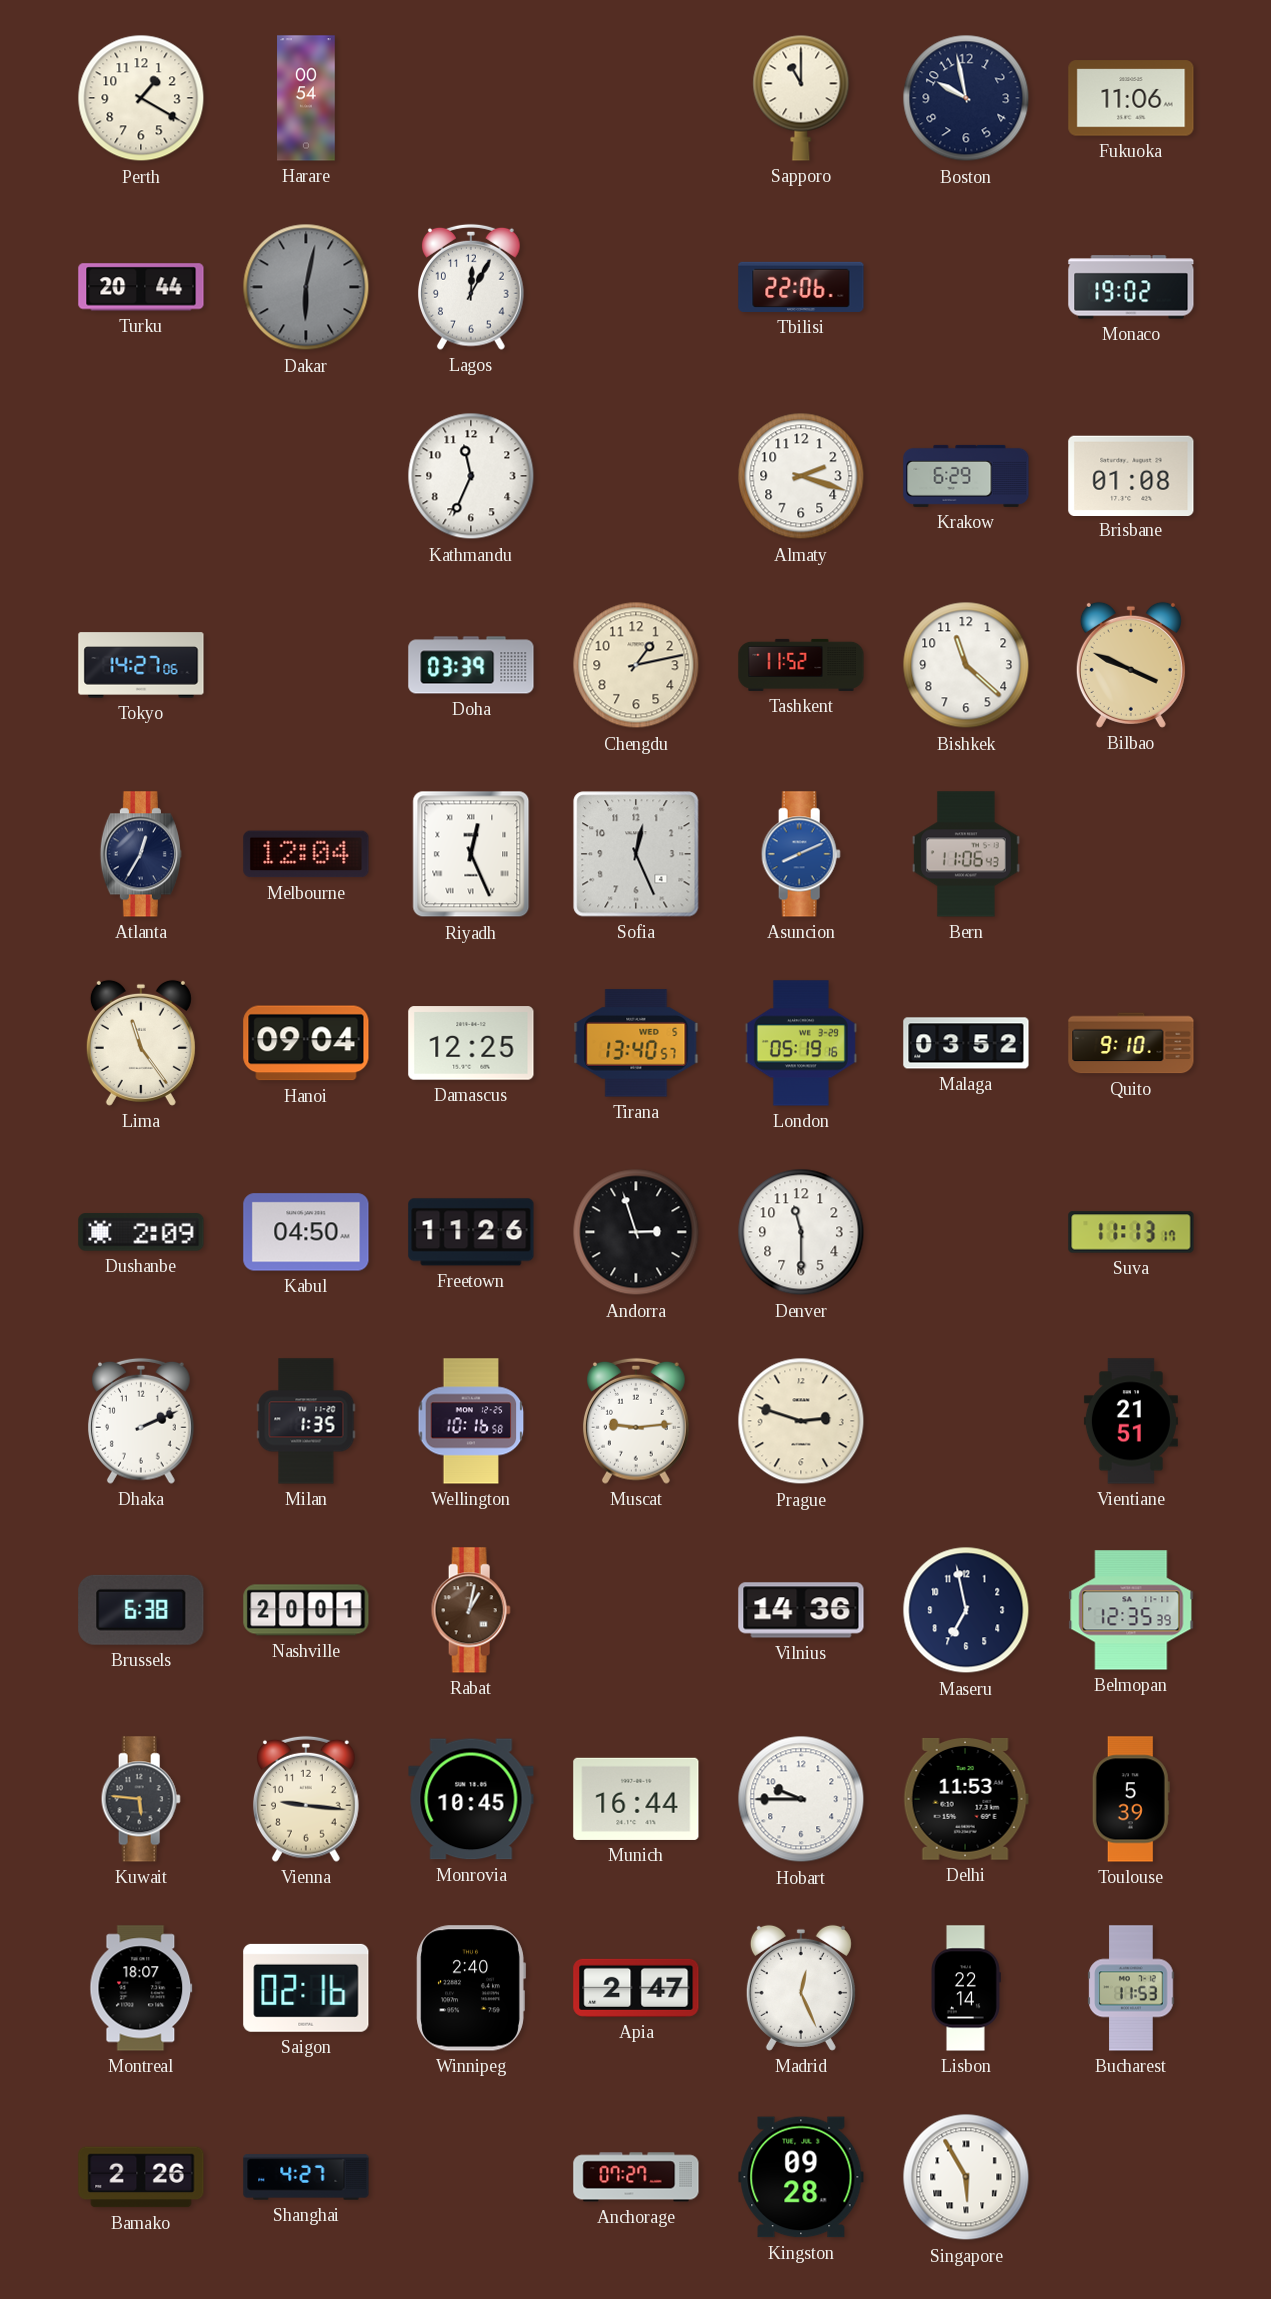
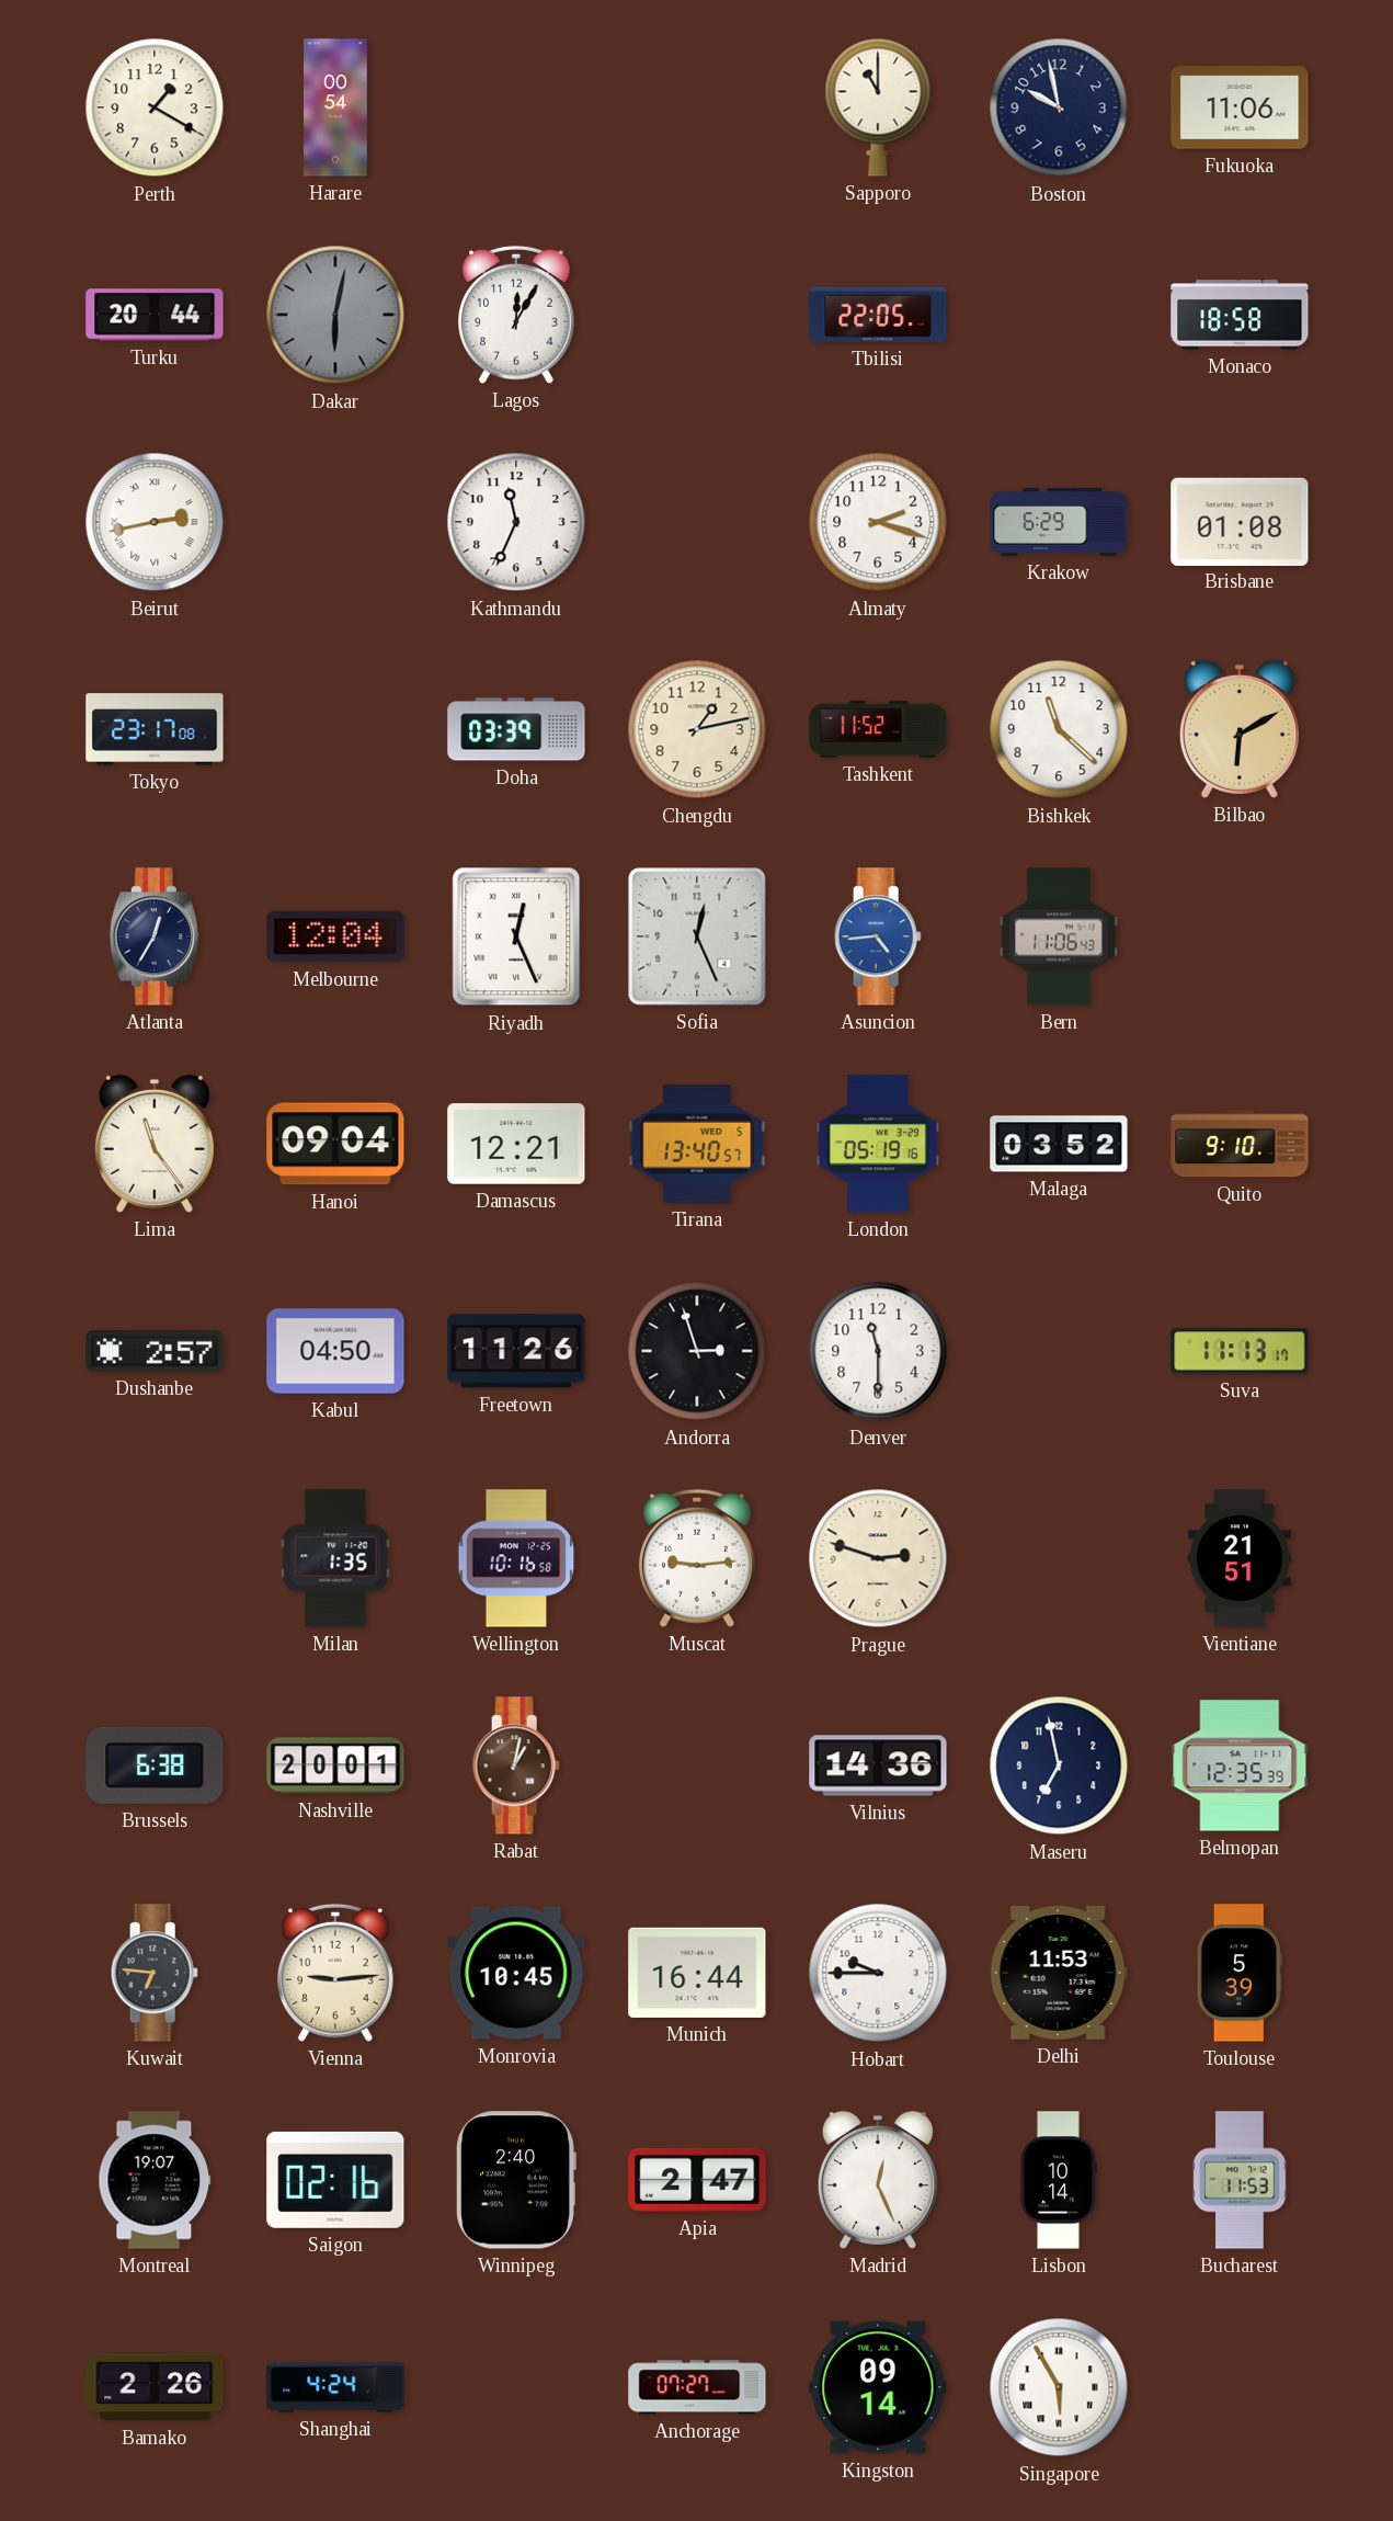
Tbilisi: 22:06 -> 22:05
Monaco: 19:02 -> 18:58
Beirut: none -> 2:43
Tokyo: 14:27 -> 23:17
Bilbao: 3:49 -> 6:10
Asuncion: 8:11 -> 4:44
Damascus: 12:25 -> 12:21
Dushanbe: 2:09 -> 2:57
Dhaka: 2:11 -> none
Kuwait: 5:46 -> 6:46
Vienna: 9:16 -> 9:14
Montreal: 18:07 -> 19:07
Lisbon: 22:14 -> 10:14
Shanghai: 4:27 -> 4:24
Kingston: 09:28 -> 09:14
